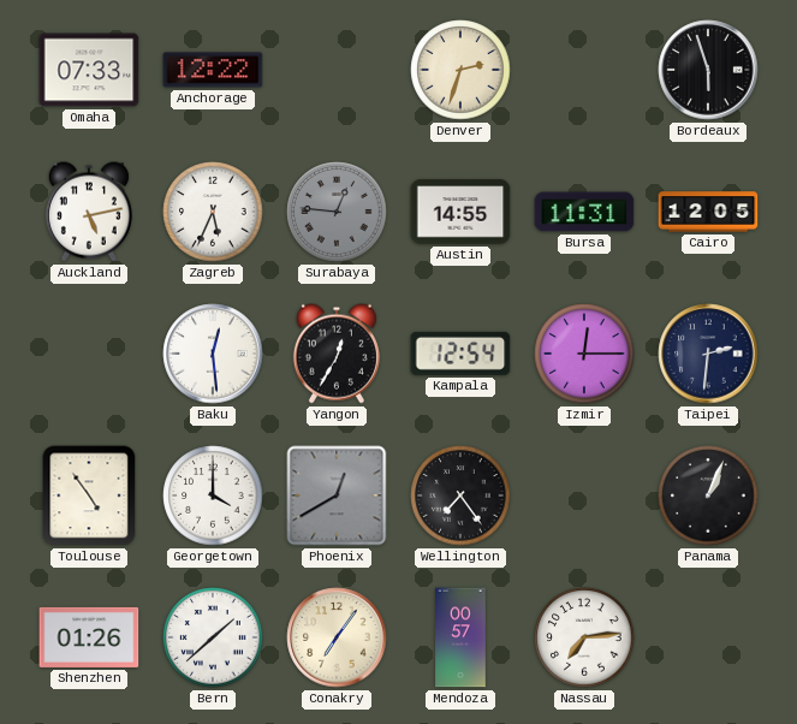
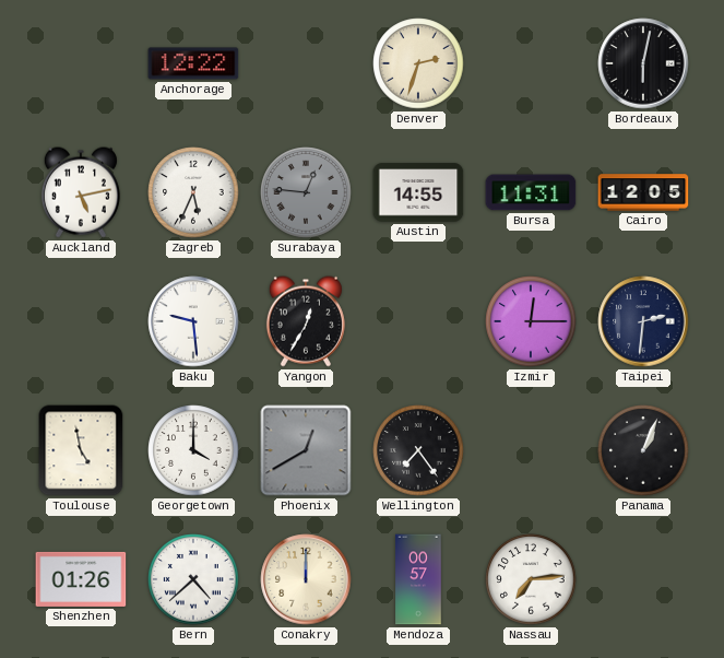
Omaha: 07:33 -> none
Bordeaux: 5:57 -> 6:02
Baku: 12:29 -> 9:29
Kampala: 12:54 -> none
Toulouse: 4:54 -> 4:58
Bern: 1:38 -> 4:38
Conakry: 7:06 -> 12:00
